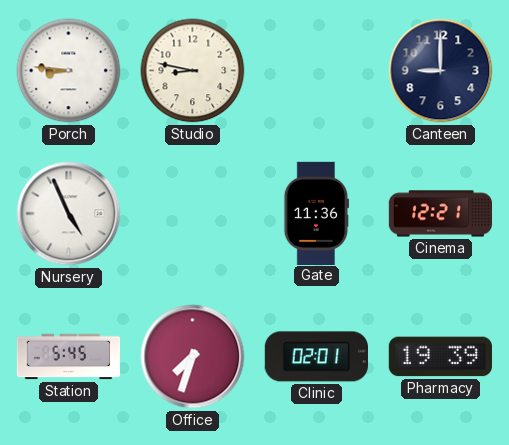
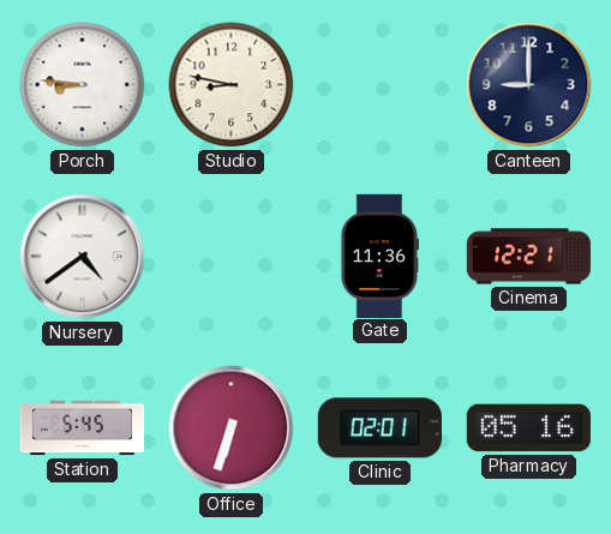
Nursery: 4:56 -> 4:39
Office: 7:33 -> 6:33
Pharmacy: 19:39 -> 05:16
